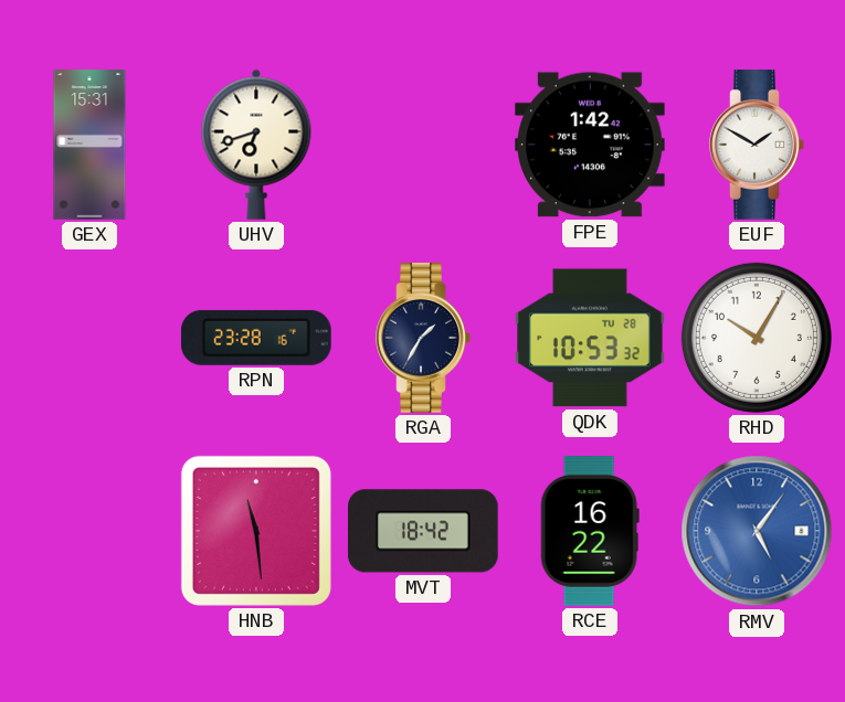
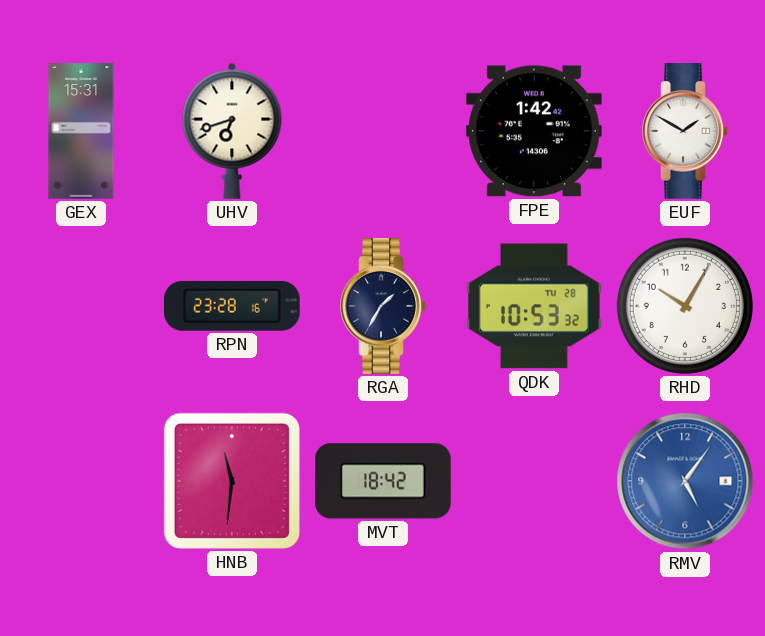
HNB: 11:29 -> 11:31
RCE: 16:22 -> none
